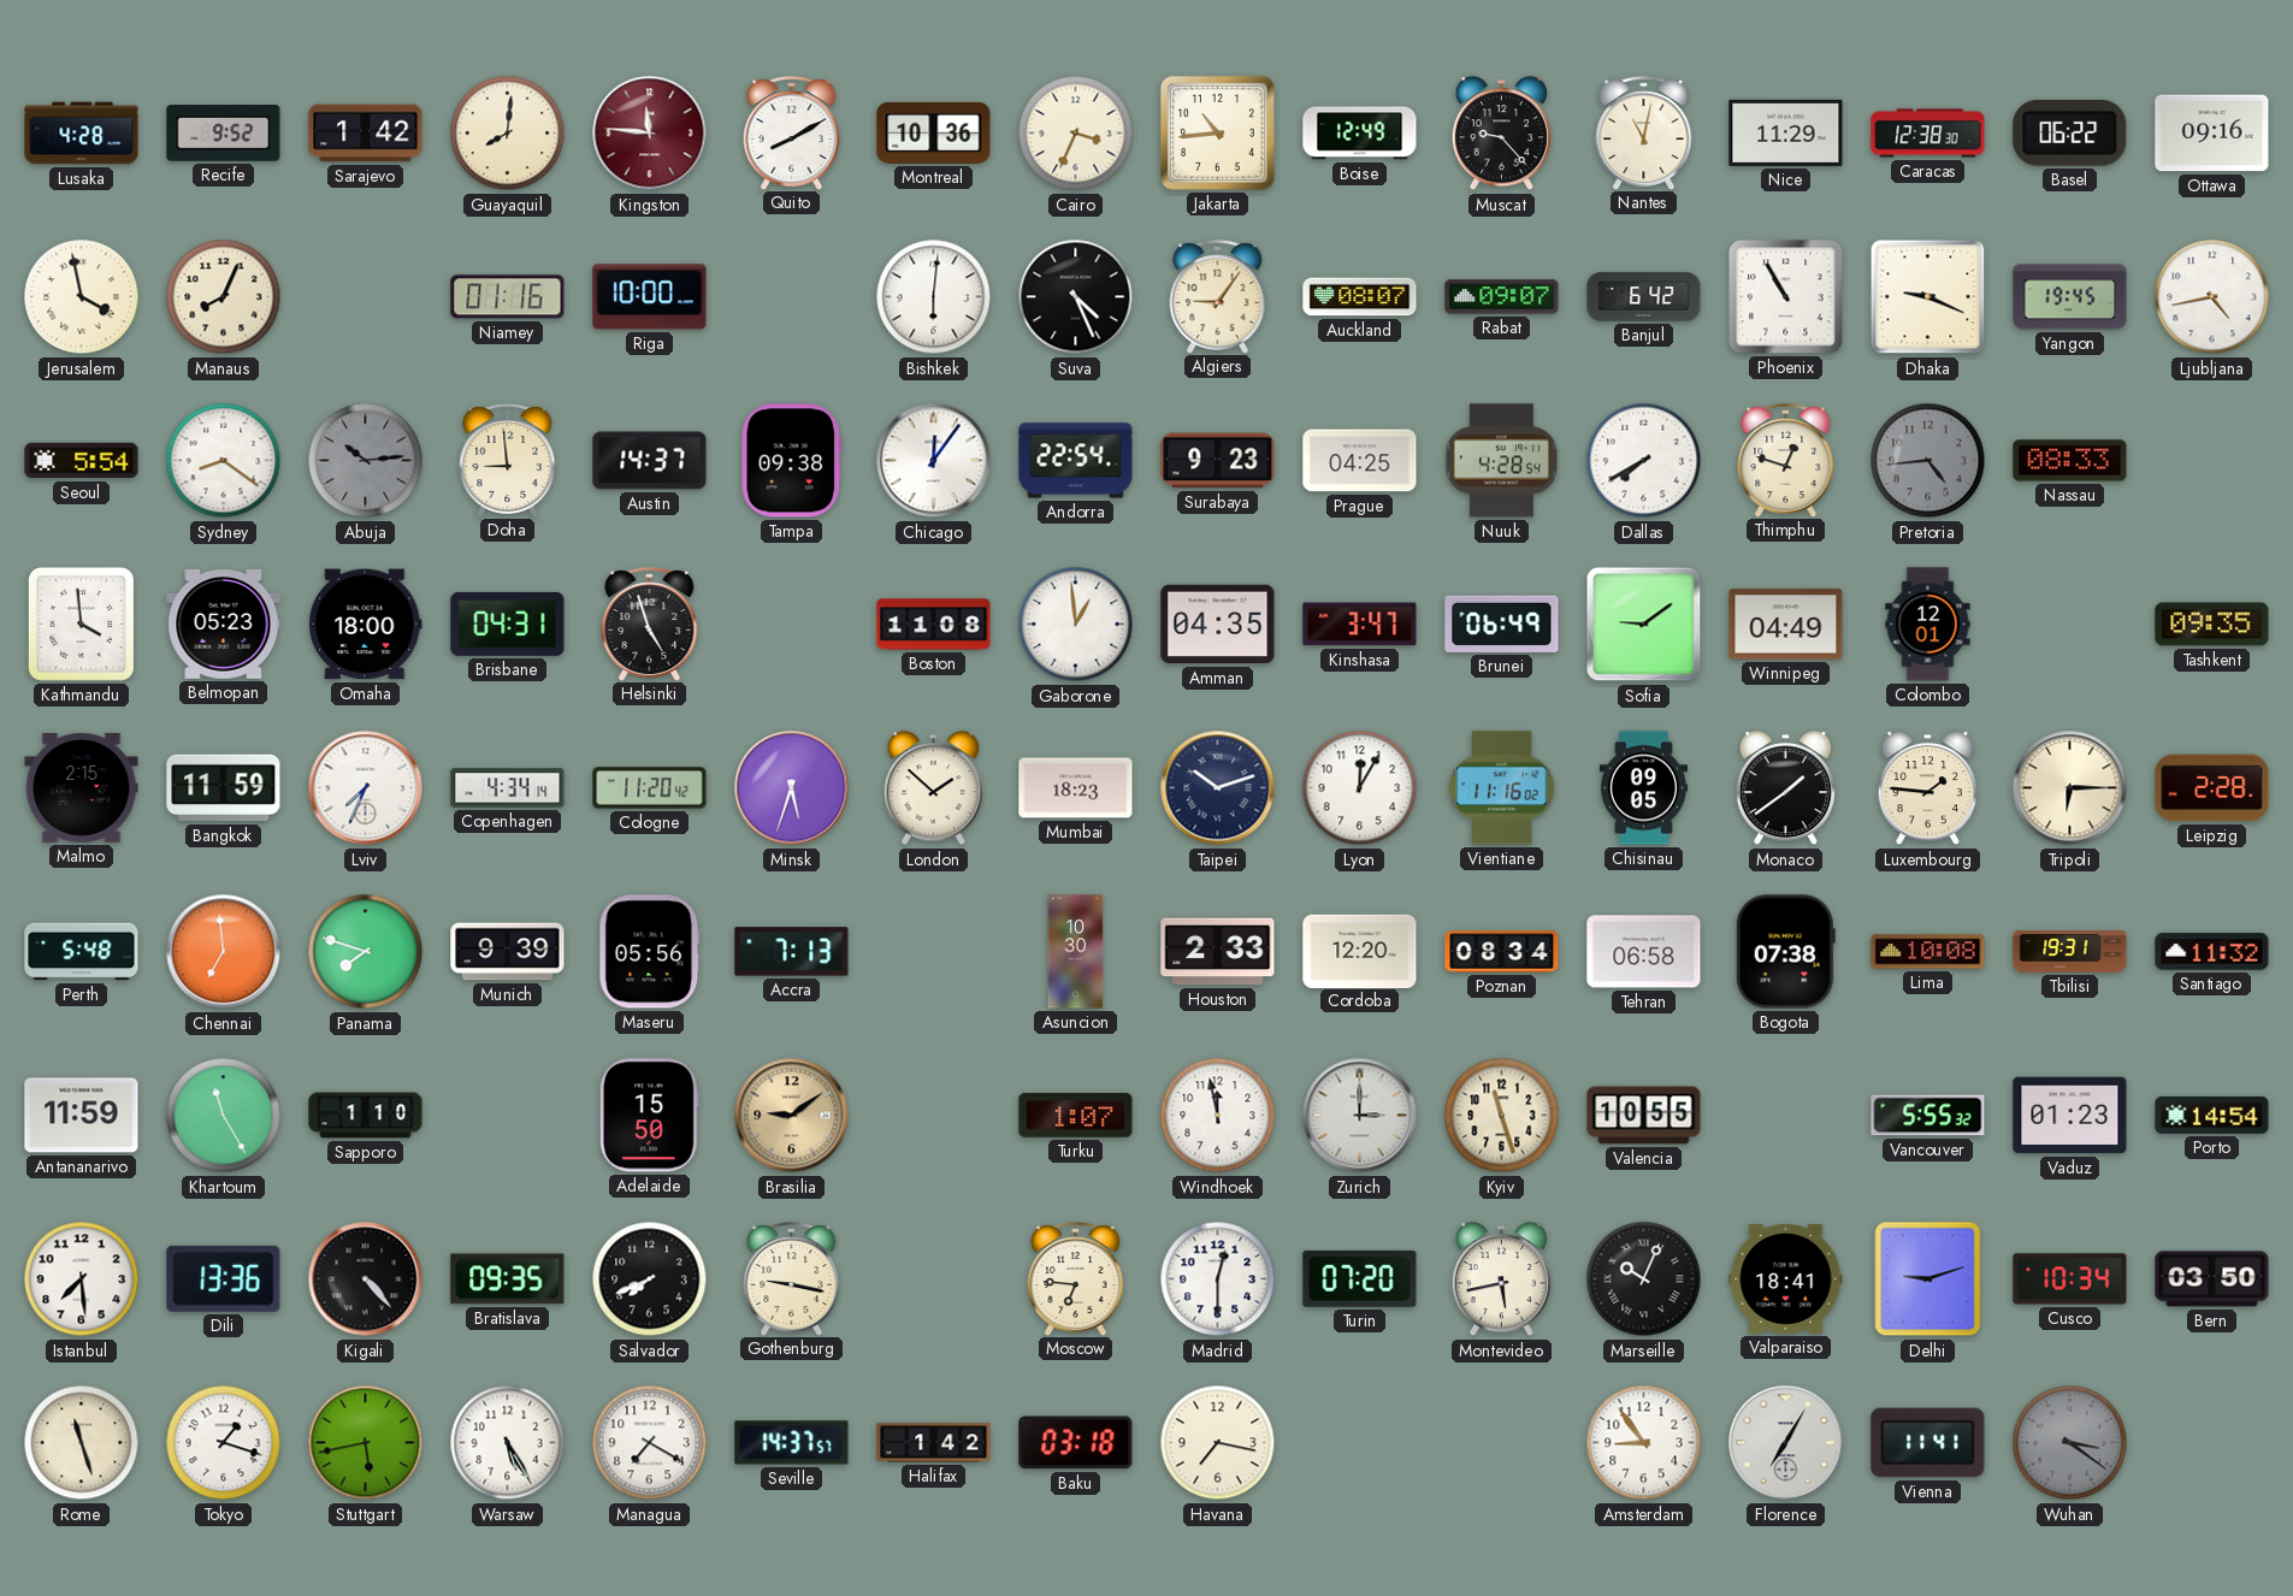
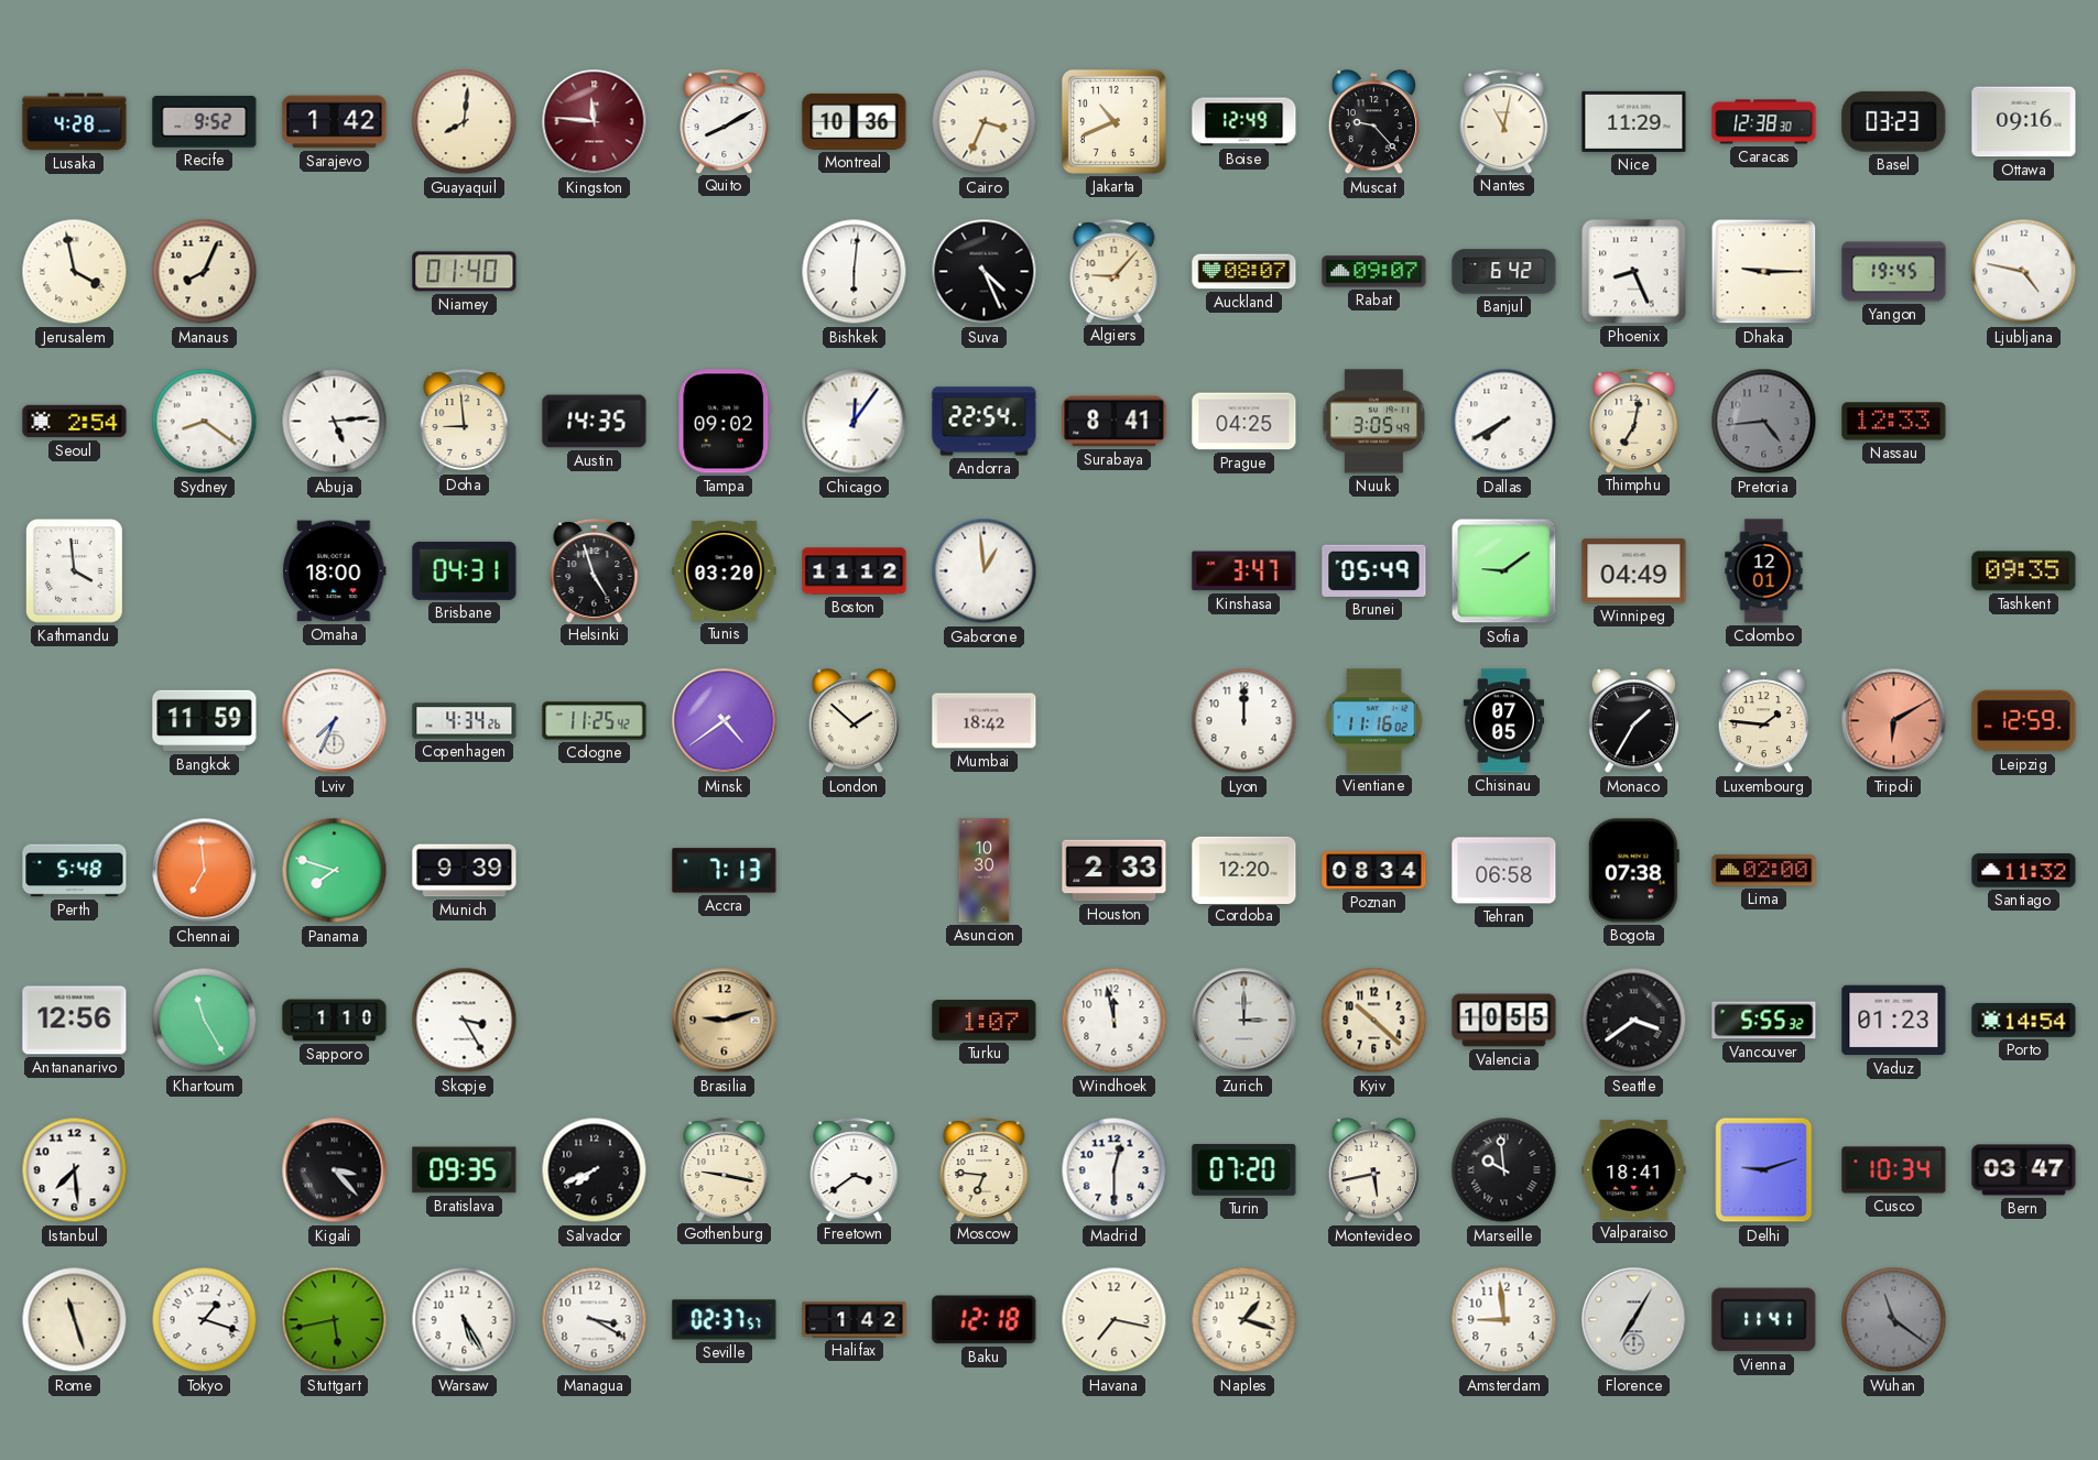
Jakarta: 10:44 -> 10:41
Basel: 06:22 -> 03:23
Niamey: 01:16 -> 01:40
Riga: 10:00 -> none
Algiers: 9:06 -> 9:07
Phoenix: 10:55 -> 8:26
Dhaka: 9:19 -> 9:15
Ljubljana: 4:43 -> 4:47
Seoul: 5:54 -> 2:54
Abuja: 10:14 -> 5:14
Abuja dial: grey -> white
Austin: 14:37 -> 14:35
Tampa: 09:38 -> 09:02
Surabaya: 9:23 -> 8:41
Nuuk: 4:28 -> 3:05
Thimphu: 12:48 -> 7:02
Nassau: 08:33 -> 12:33
Belmopan: 05:23 -> none
Tunis: none -> 03:20
Boston: 11:08 -> 11:12
Amman: 04:35 -> none
Brunei: 06:49 -> 05:49
Malmo: 2:15 -> none
Copenhagen: 4:34:14 -> 4:34:26
Cologne: 11:20 -> 11:25
Minsk: 5:33 -> 4:39
Mumbai: 18:23 -> 18:42
Taipei: 10:12 -> none
Lyon: 12:05 -> 12:00
Chisinau: 09:05 -> 07:05
Monaco: 1:39 -> 1:35
Tripoli: 6:15 -> 6:10
Tripoli dial: cream -> salmon
Leipzig: 2:28 -> 12:59
Maseru: 05:56 -> none
Lima: 10:08 -> 02:00
Tbilisi: 19:31 -> none
Antananarivo: 11:59 -> 12:56
Skopje: none -> 3:25
Adelaide: 15:50 -> none
Brasilia: 9:09 -> 9:12
Kyiv: 11:27 -> 10:22
Seattle: none -> 3:39
Dili: 13:36 -> none
Kigali: 4:23 -> 3:23
Freetown: none -> 3:39
Marseille: 10:04 -> 9:59
Bern: 03:50 -> 03:47
Managua: 7:20 -> 3:20
Seville: 14:37 -> 02:37
Baku: 03:18 -> 12:18
Naples: none -> 1:18
Amsterdam: 8:54 -> 8:59
Wuhan: 3:21 -> 11:21
